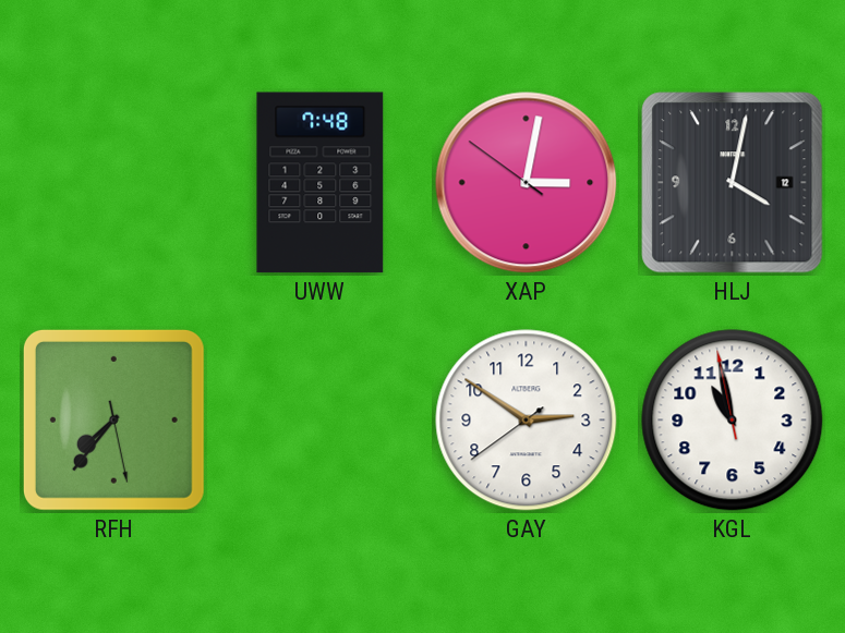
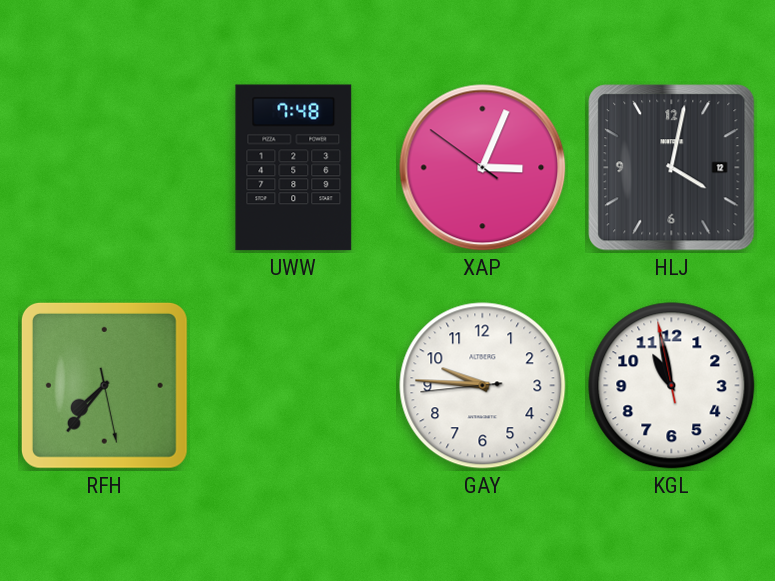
XAP: 3:01 -> 3:03
GAY: 2:50 -> 9:45
